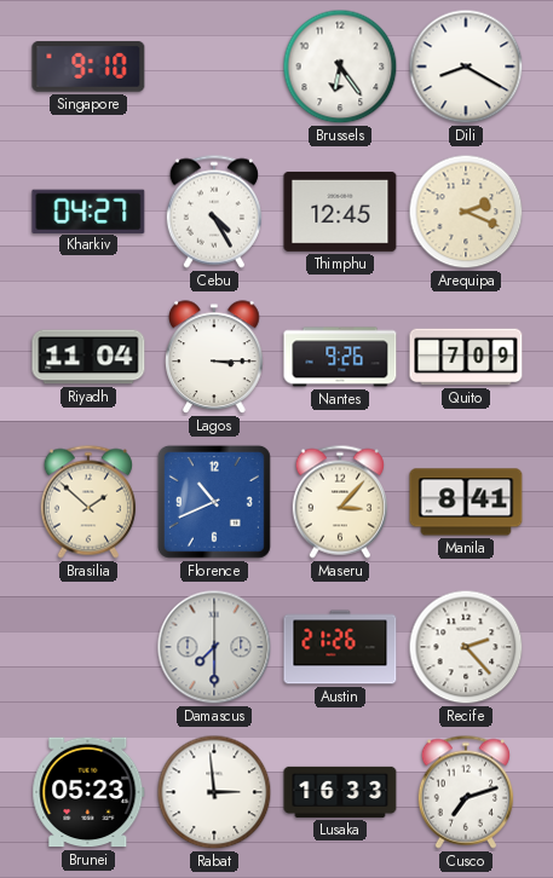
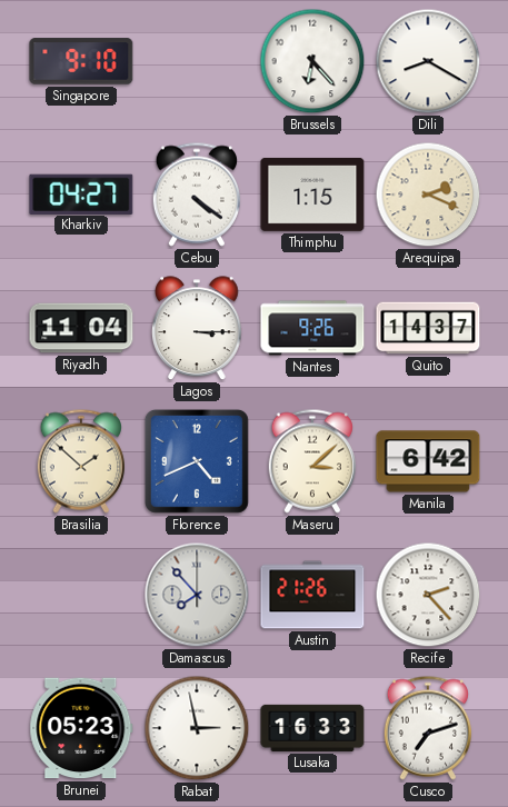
Brussels: 6:24 -> 6:23
Cebu: 4:25 -> 4:21
Thimphu: 12:45 -> 1:15
Quito: 7:09 -> 14:37
Florence: 10:41 -> 4:41
Maseru: 3:07 -> 3:08
Manila: 8:41 -> 6:42
Damascus: 7:30 -> 7:53
Rabat: 2:59 -> 2:58
